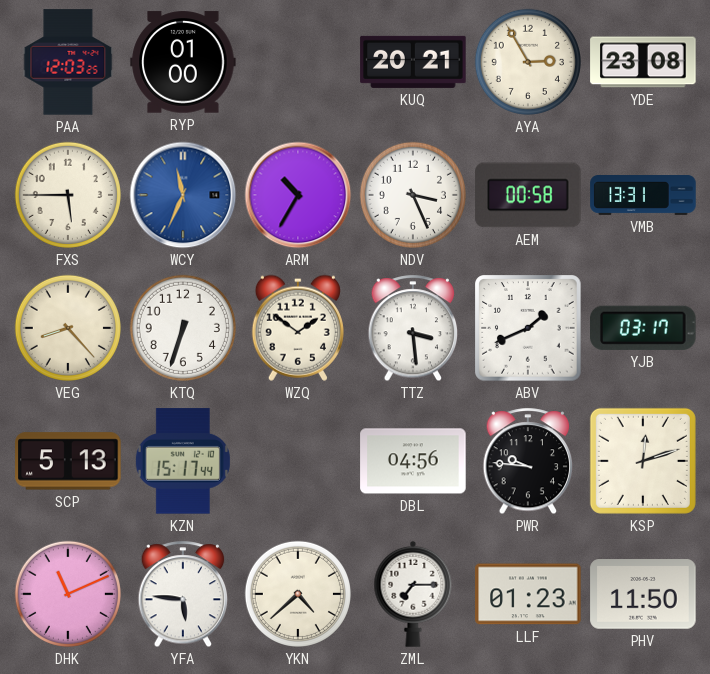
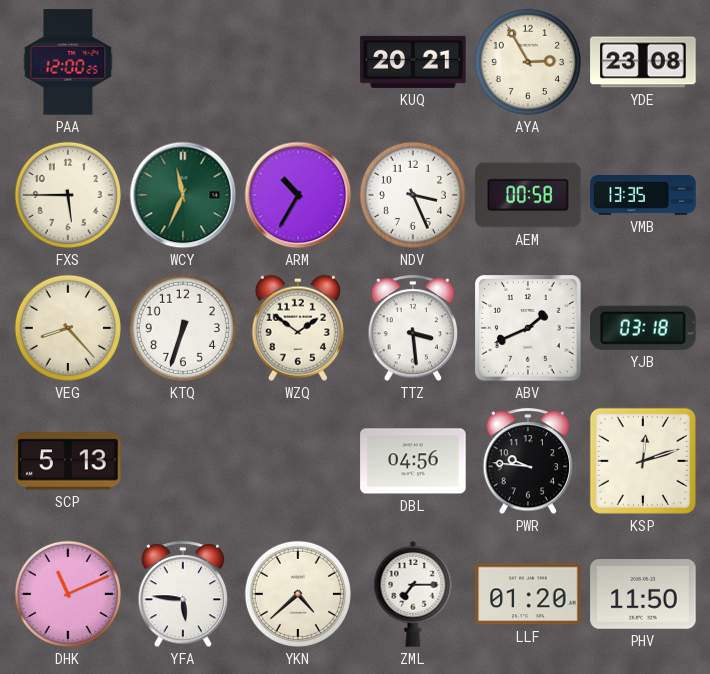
PAA: 12:03 -> 12:00
RYP: 01:00 -> none
WCY dial: blue -> green
VMB: 13:31 -> 13:35
YJB: 03:17 -> 03:18
KZN: 15:17 -> none
LLF: 01:23 -> 01:20
